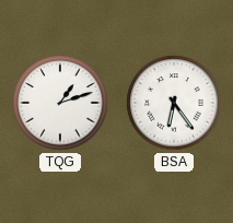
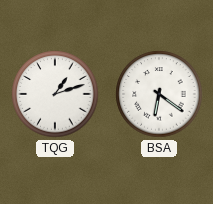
BSA: 6:24 -> 6:21
